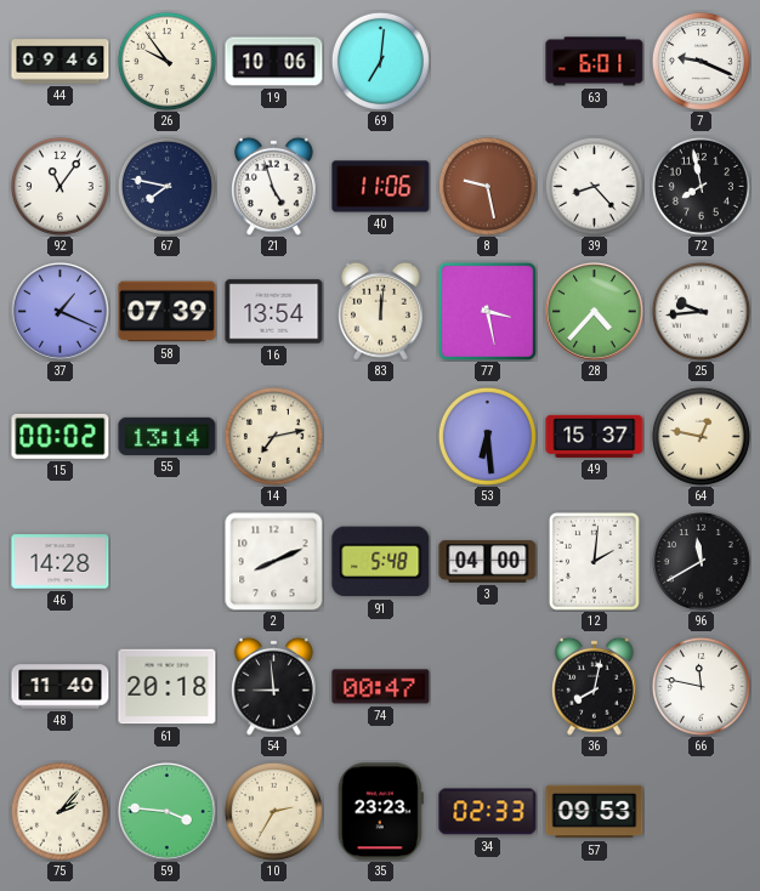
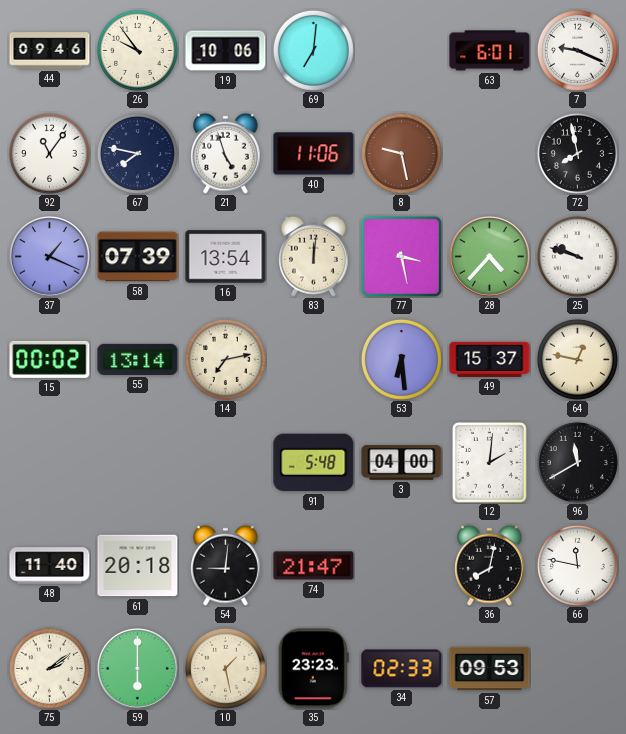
39: 8:23 -> none
25: 9:44 -> 9:48
46: 14:28 -> none
2: 8:11 -> none
54: 8:59 -> 9:01
74: 00:47 -> 21:47
75: 2:07 -> 2:09
59: 3:46 -> 6:00
10: 2:35 -> 1:28
